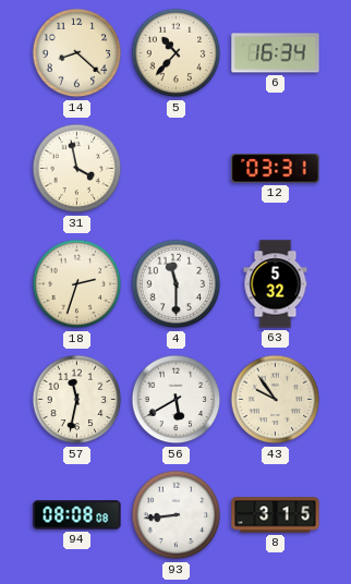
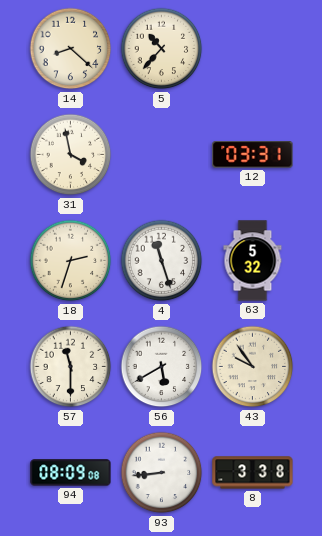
6: 16:34 -> none
4: 11:30 -> 11:27
57: 11:32 -> 11:30
94: 08:08 -> 08:09
8: 3:15 -> 3:38
